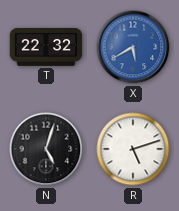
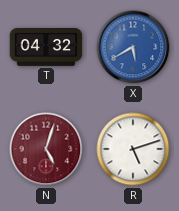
T: 22:32 -> 04:32
N dial: black -> burgundy
